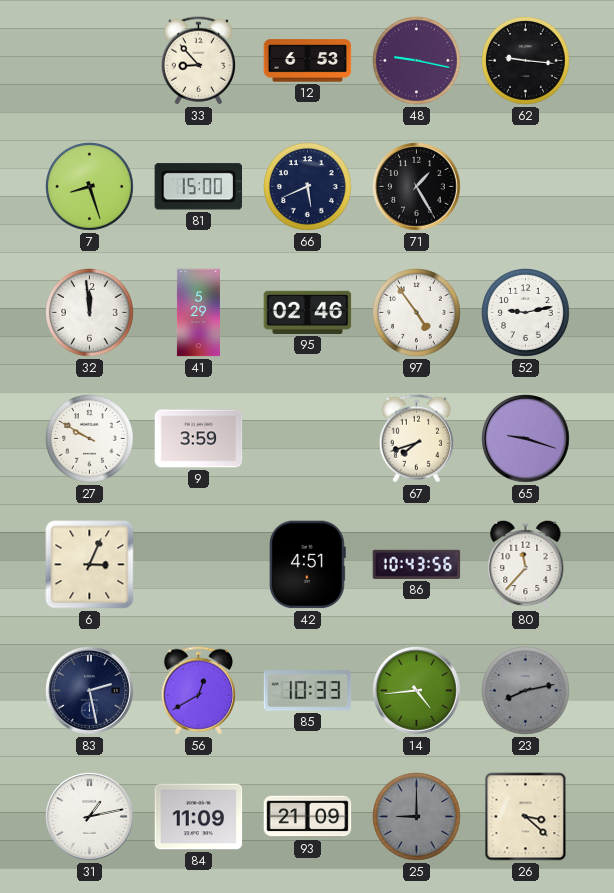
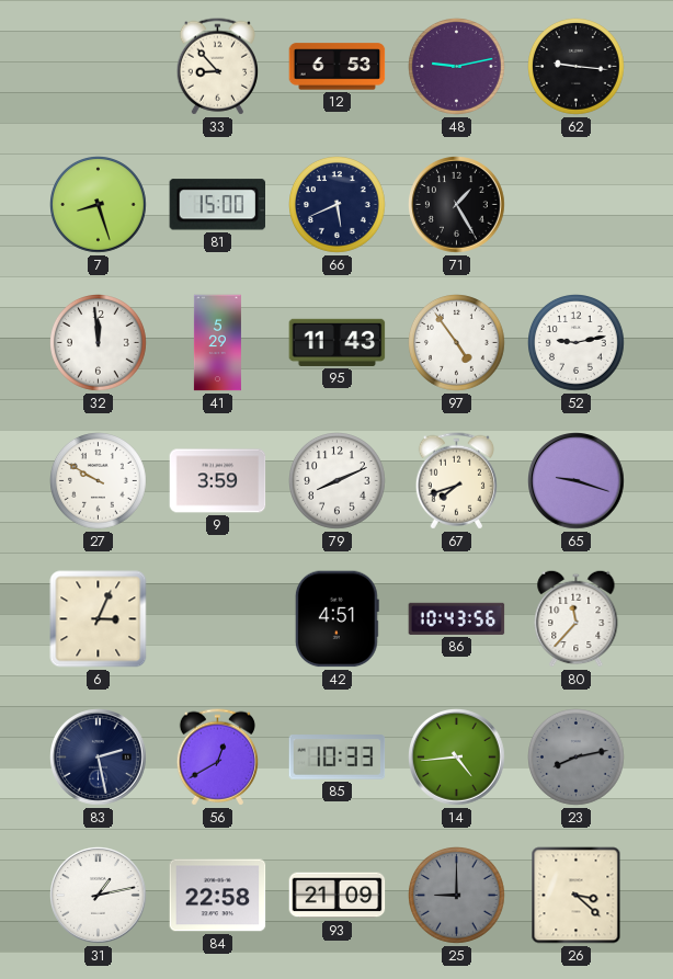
48: 9:17 -> 9:13
95: 02:46 -> 11:43
79: none -> 8:11
84: 11:09 -> 22:58
